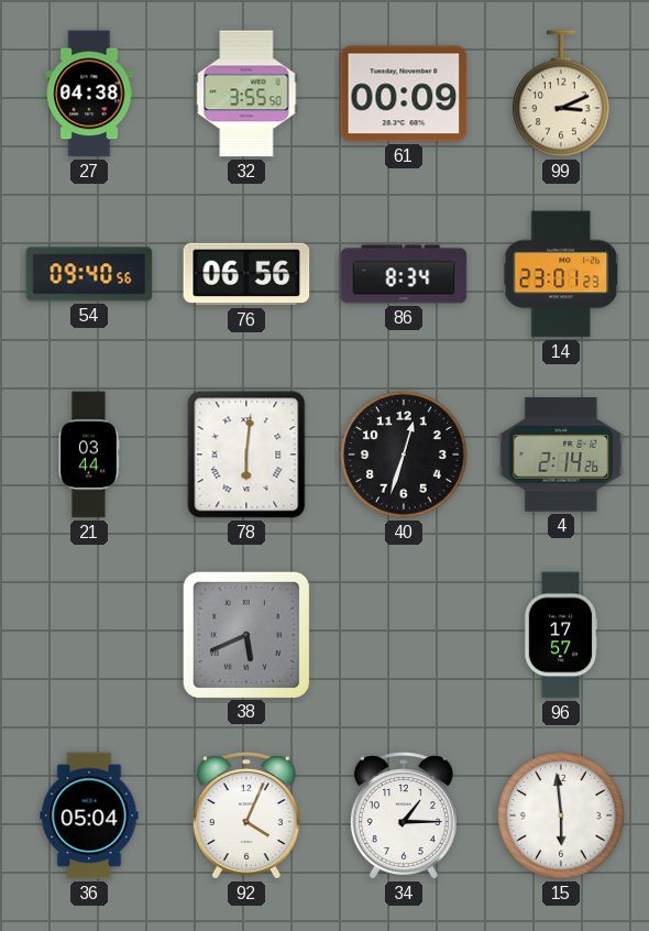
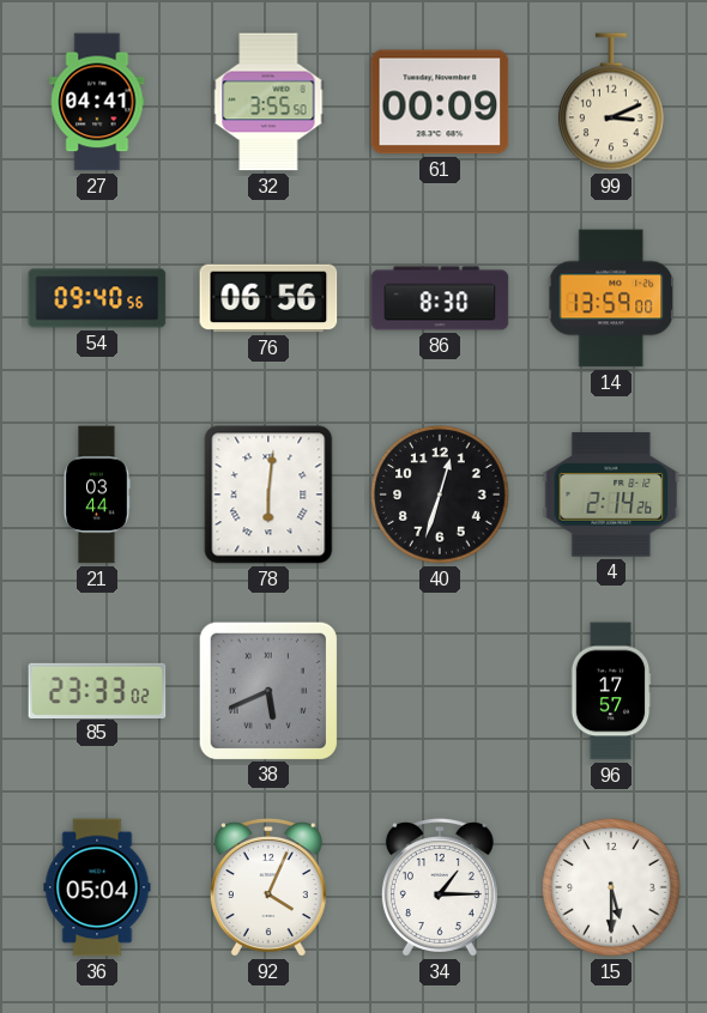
27: 04:38 -> 04:41
86: 8:34 -> 8:30
14: 23:01 -> 13:59
85: none -> 23:33
15: 5:59 -> 5:30
